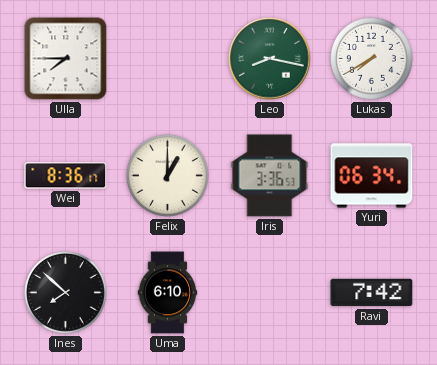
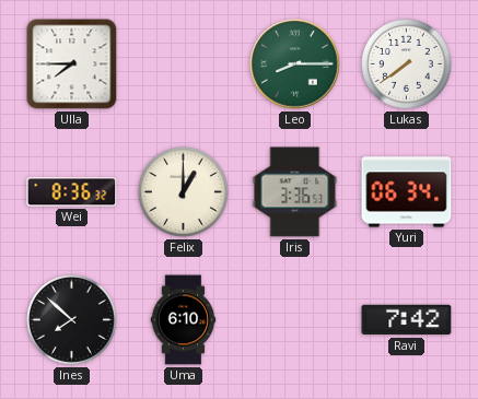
Leo: 8:17 -> 8:15
Lukas: 7:40 -> 7:39
Wei: 8:36:17 -> 8:36:32
